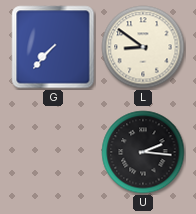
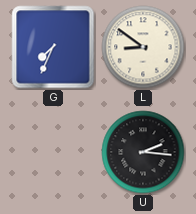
G: 7:37 -> 7:34
